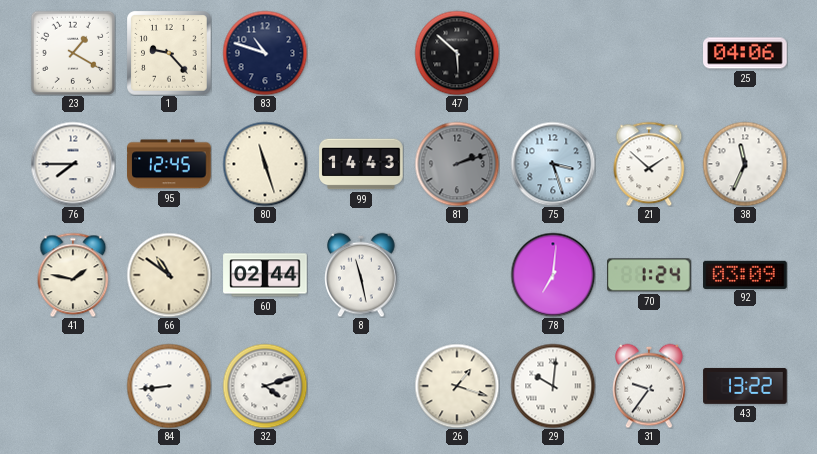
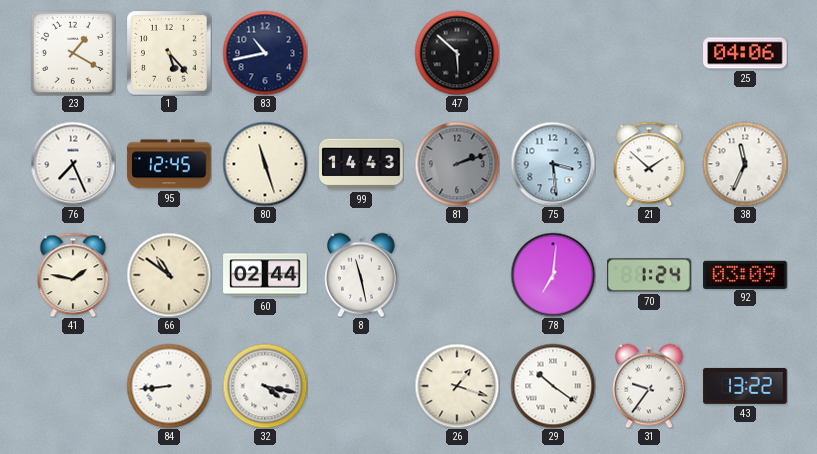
1: 9:23 -> 5:23
83: 10:48 -> 10:43
76: 7:45 -> 7:26
75: 3:27 -> 3:29
32: 4:12 -> 4:17
29: 10:01 -> 10:21
